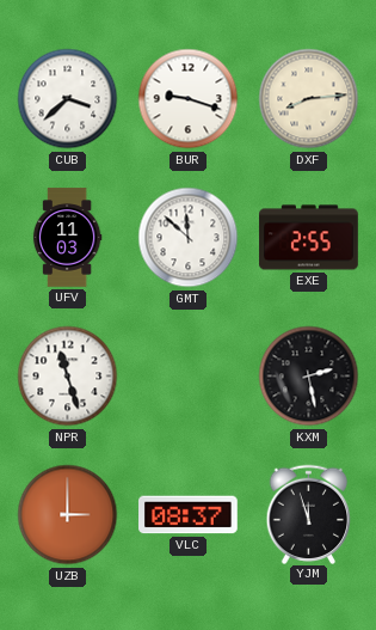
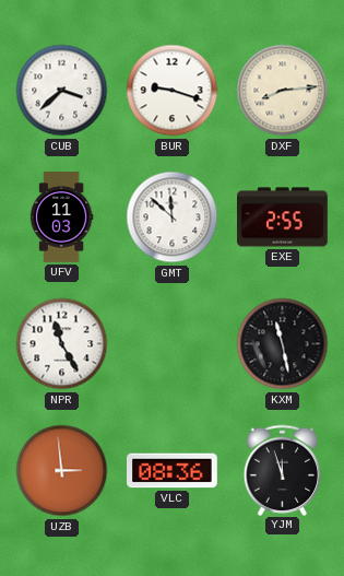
NPR: 11:27 -> 11:25
KXM: 2:28 -> 11:28
UZB: 3:00 -> 2:59
VLC: 08:37 -> 08:36
